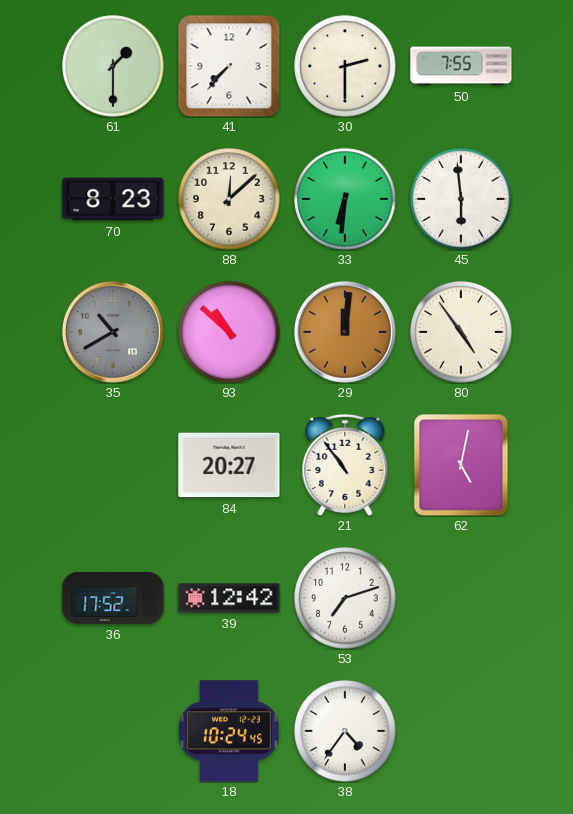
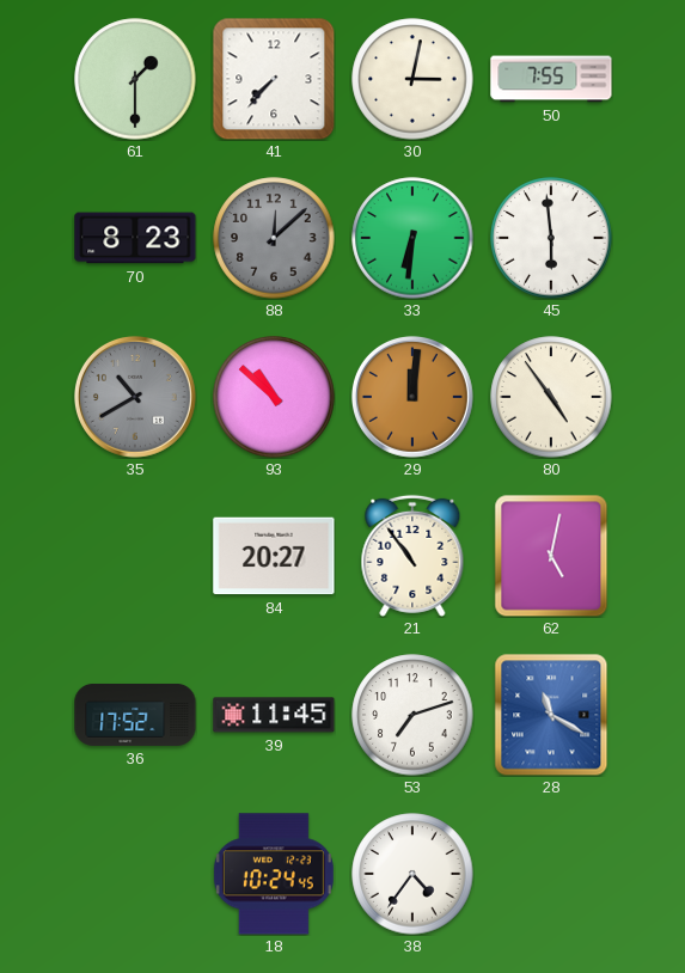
30: 2:30 -> 3:02
88 dial: cream -> grey
39: 12:42 -> 11:45
28: none -> 11:20
